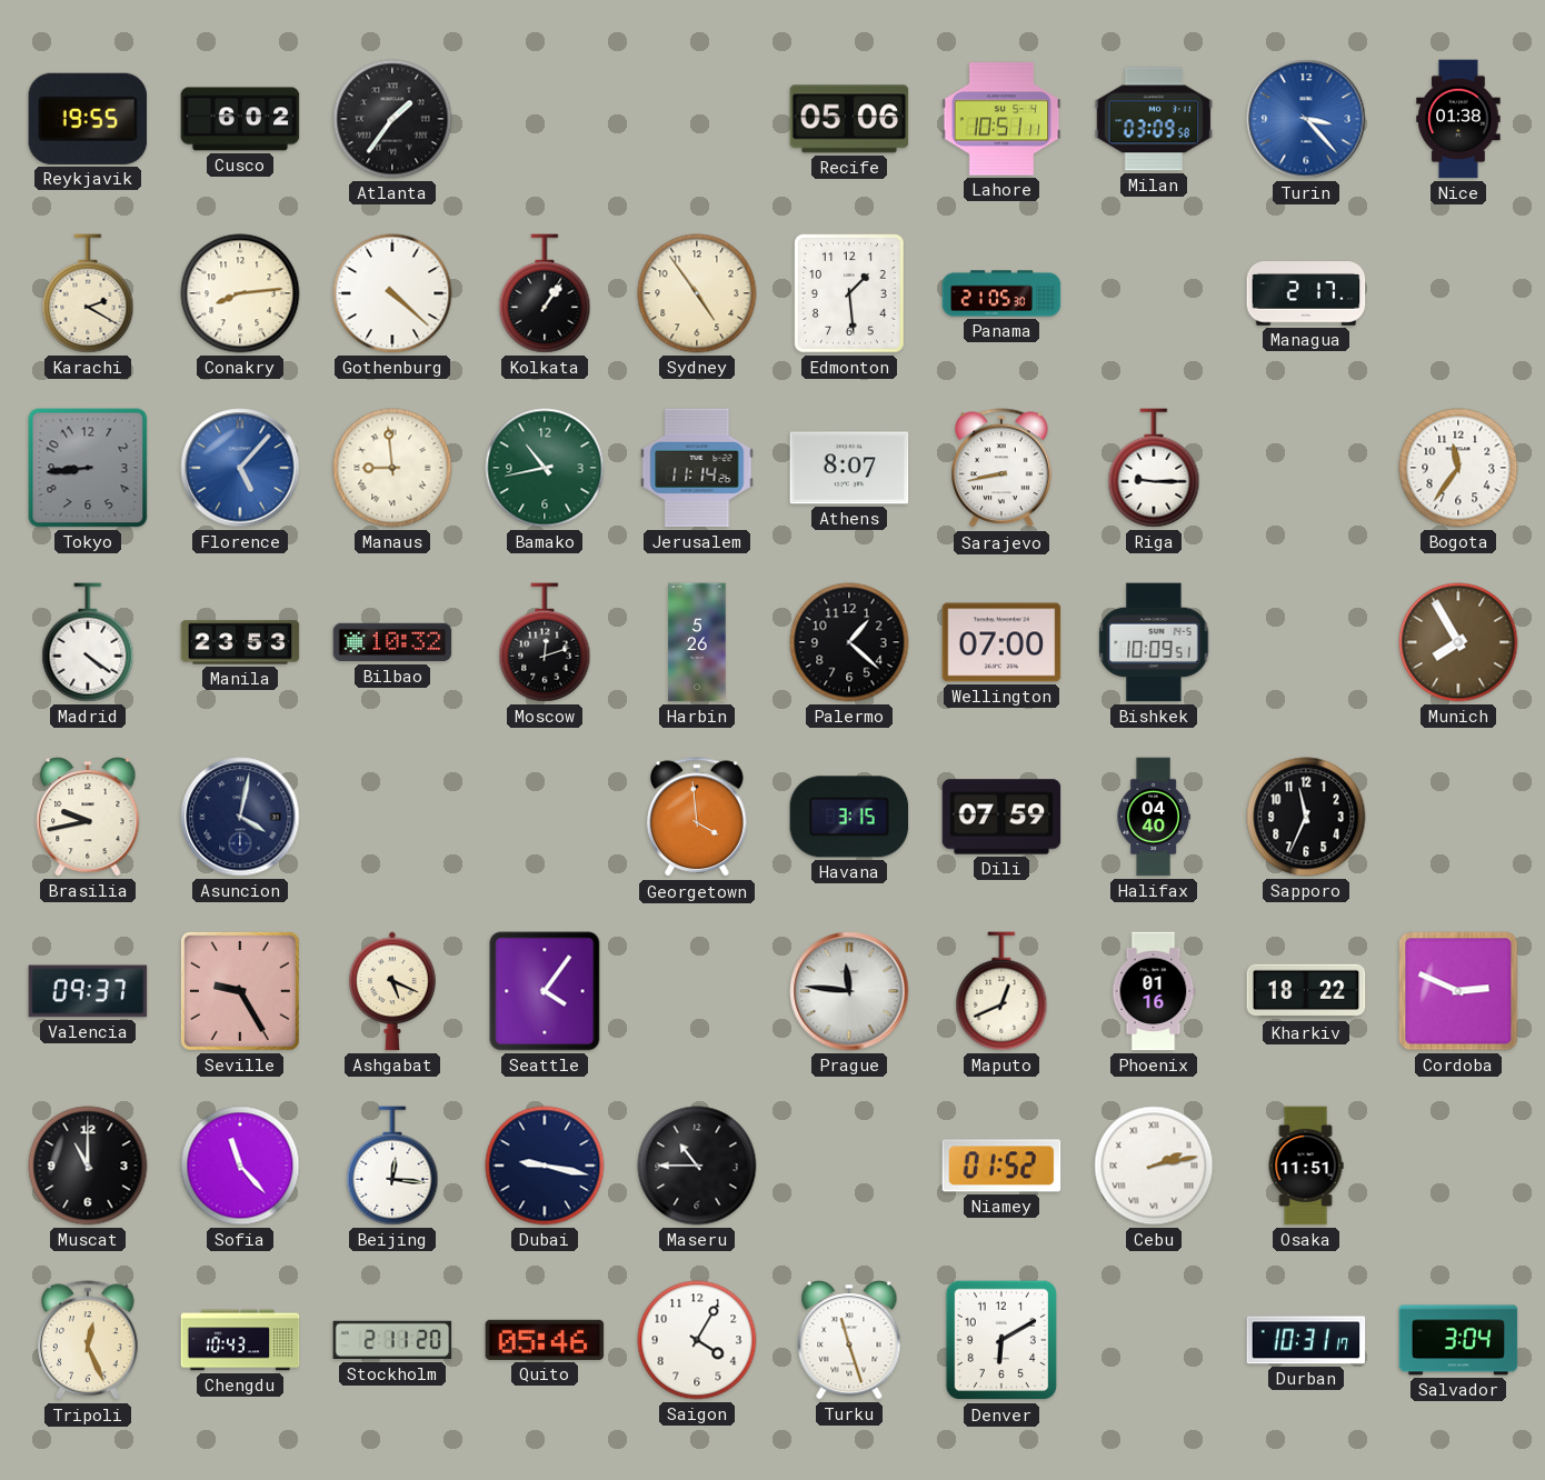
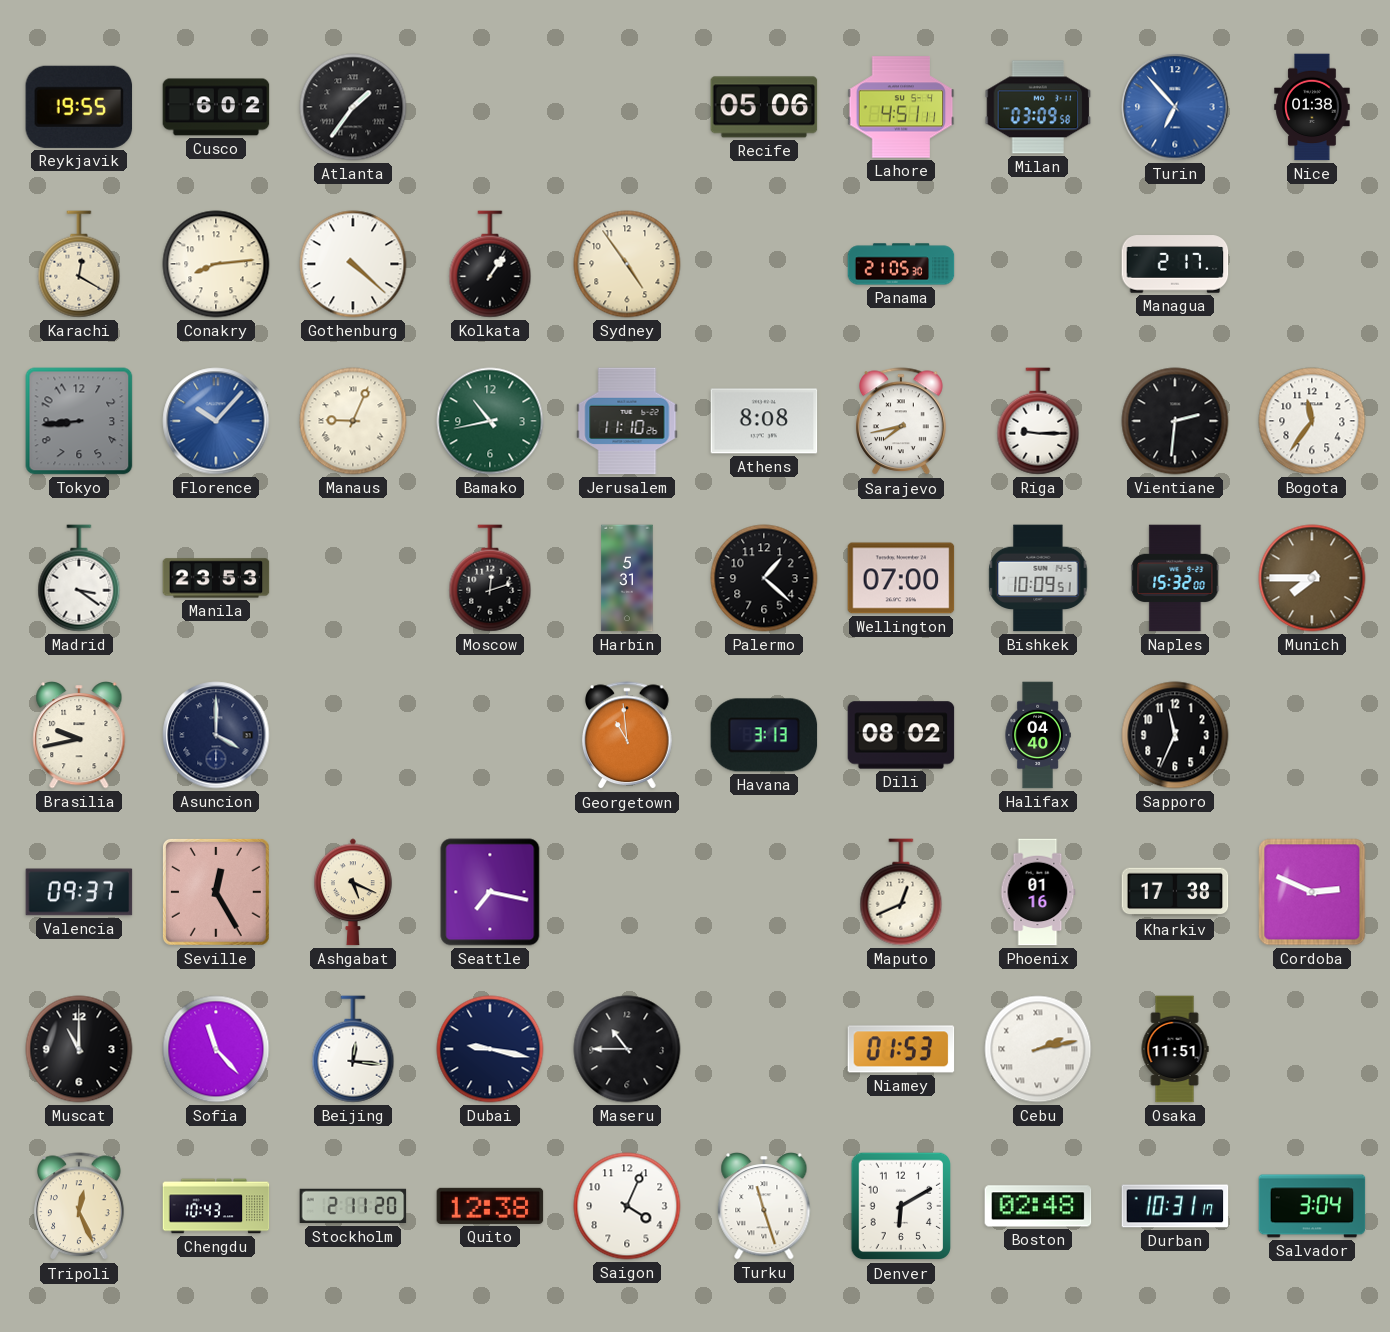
Lahore: 10:51 -> 4:51
Turin: 3:23 -> 6:53
Karachi: 2:20 -> 12:20
Edmonton: 1:29 -> none
Florence: 5:07 -> 10:07
Manaus: 8:59 -> 9:04
Jerusalem: 11:14 -> 11:10
Athens: 8:07 -> 8:08
Sarajevo: 8:43 -> 7:43
Vientiane: none -> 2:31
Madrid: 4:21 -> 3:21
Bilbao: 10:32 -> none
Harbin: 5:26 -> 5:31
Naples: none -> 15:32
Munich: 7:55 -> 7:45
Asuncion: 4:02 -> 4:00
Georgetown: 3:59 -> 10:59
Havana: 3:15 -> 3:13
Dili: 07:59 -> 08:02
Seville: 9:25 -> 12:25
Seattle: 4:06 -> 7:17
Prague: 11:46 -> none
Kharkiv: 18:22 -> 17:38
Niamey: 01:52 -> 01:53
Quito: 05:46 -> 12:38
Saigon: 4:05 -> 4:04
Boston: none -> 02:48
